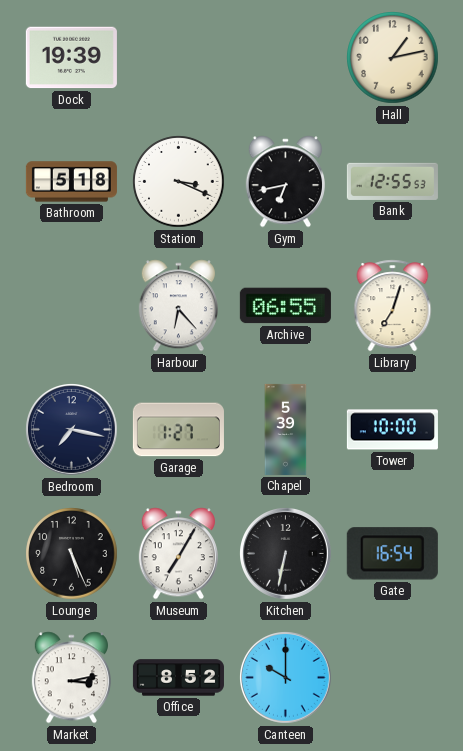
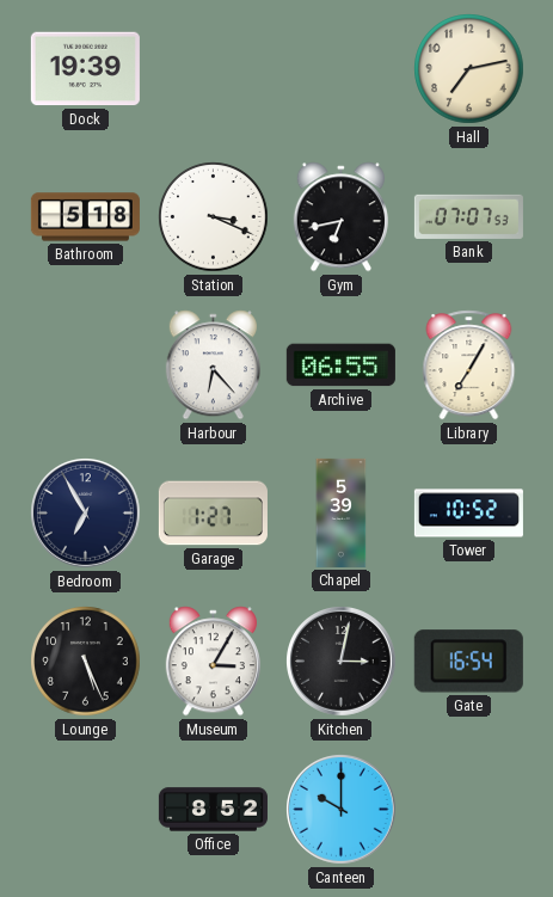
Hall: 1:13 -> 7:13
Bank: 12:55 -> 07:07
Library: 7:03 -> 7:05
Bedroom: 7:17 -> 6:55
Tower: 10:00 -> 10:52
Museum: 7:05 -> 3:05
Kitchen: 6:32 -> 3:02
Market: 3:13 -> none
